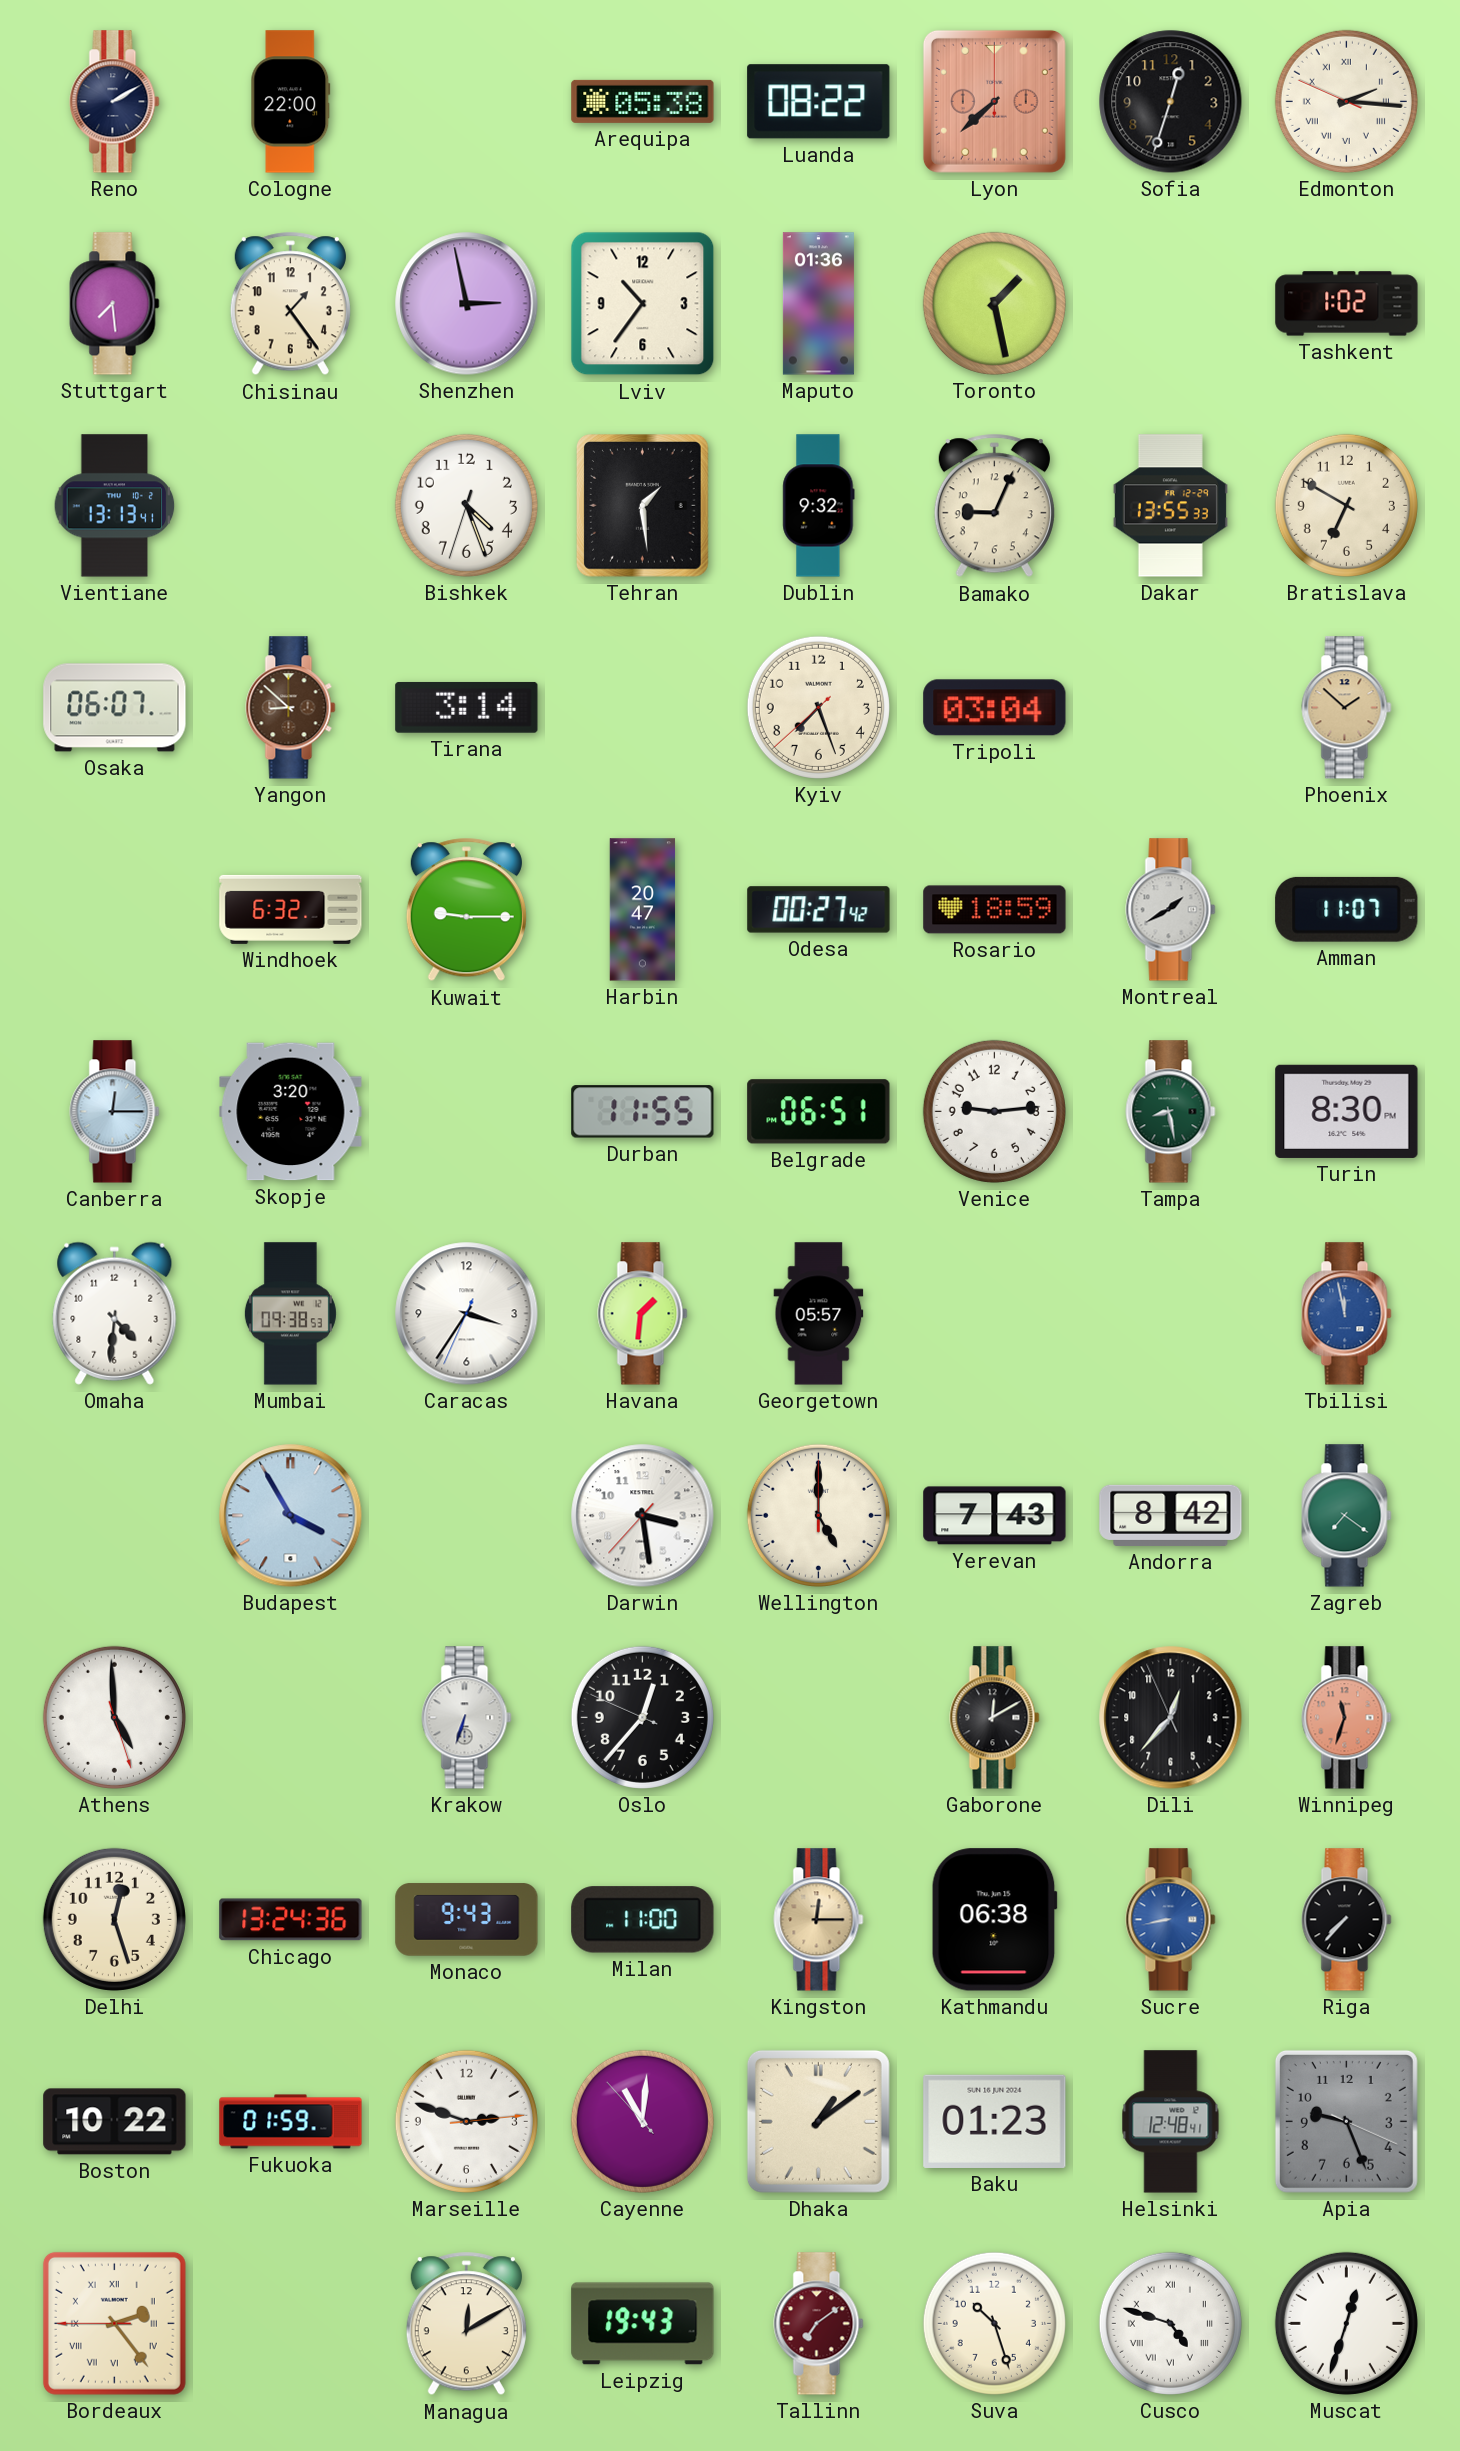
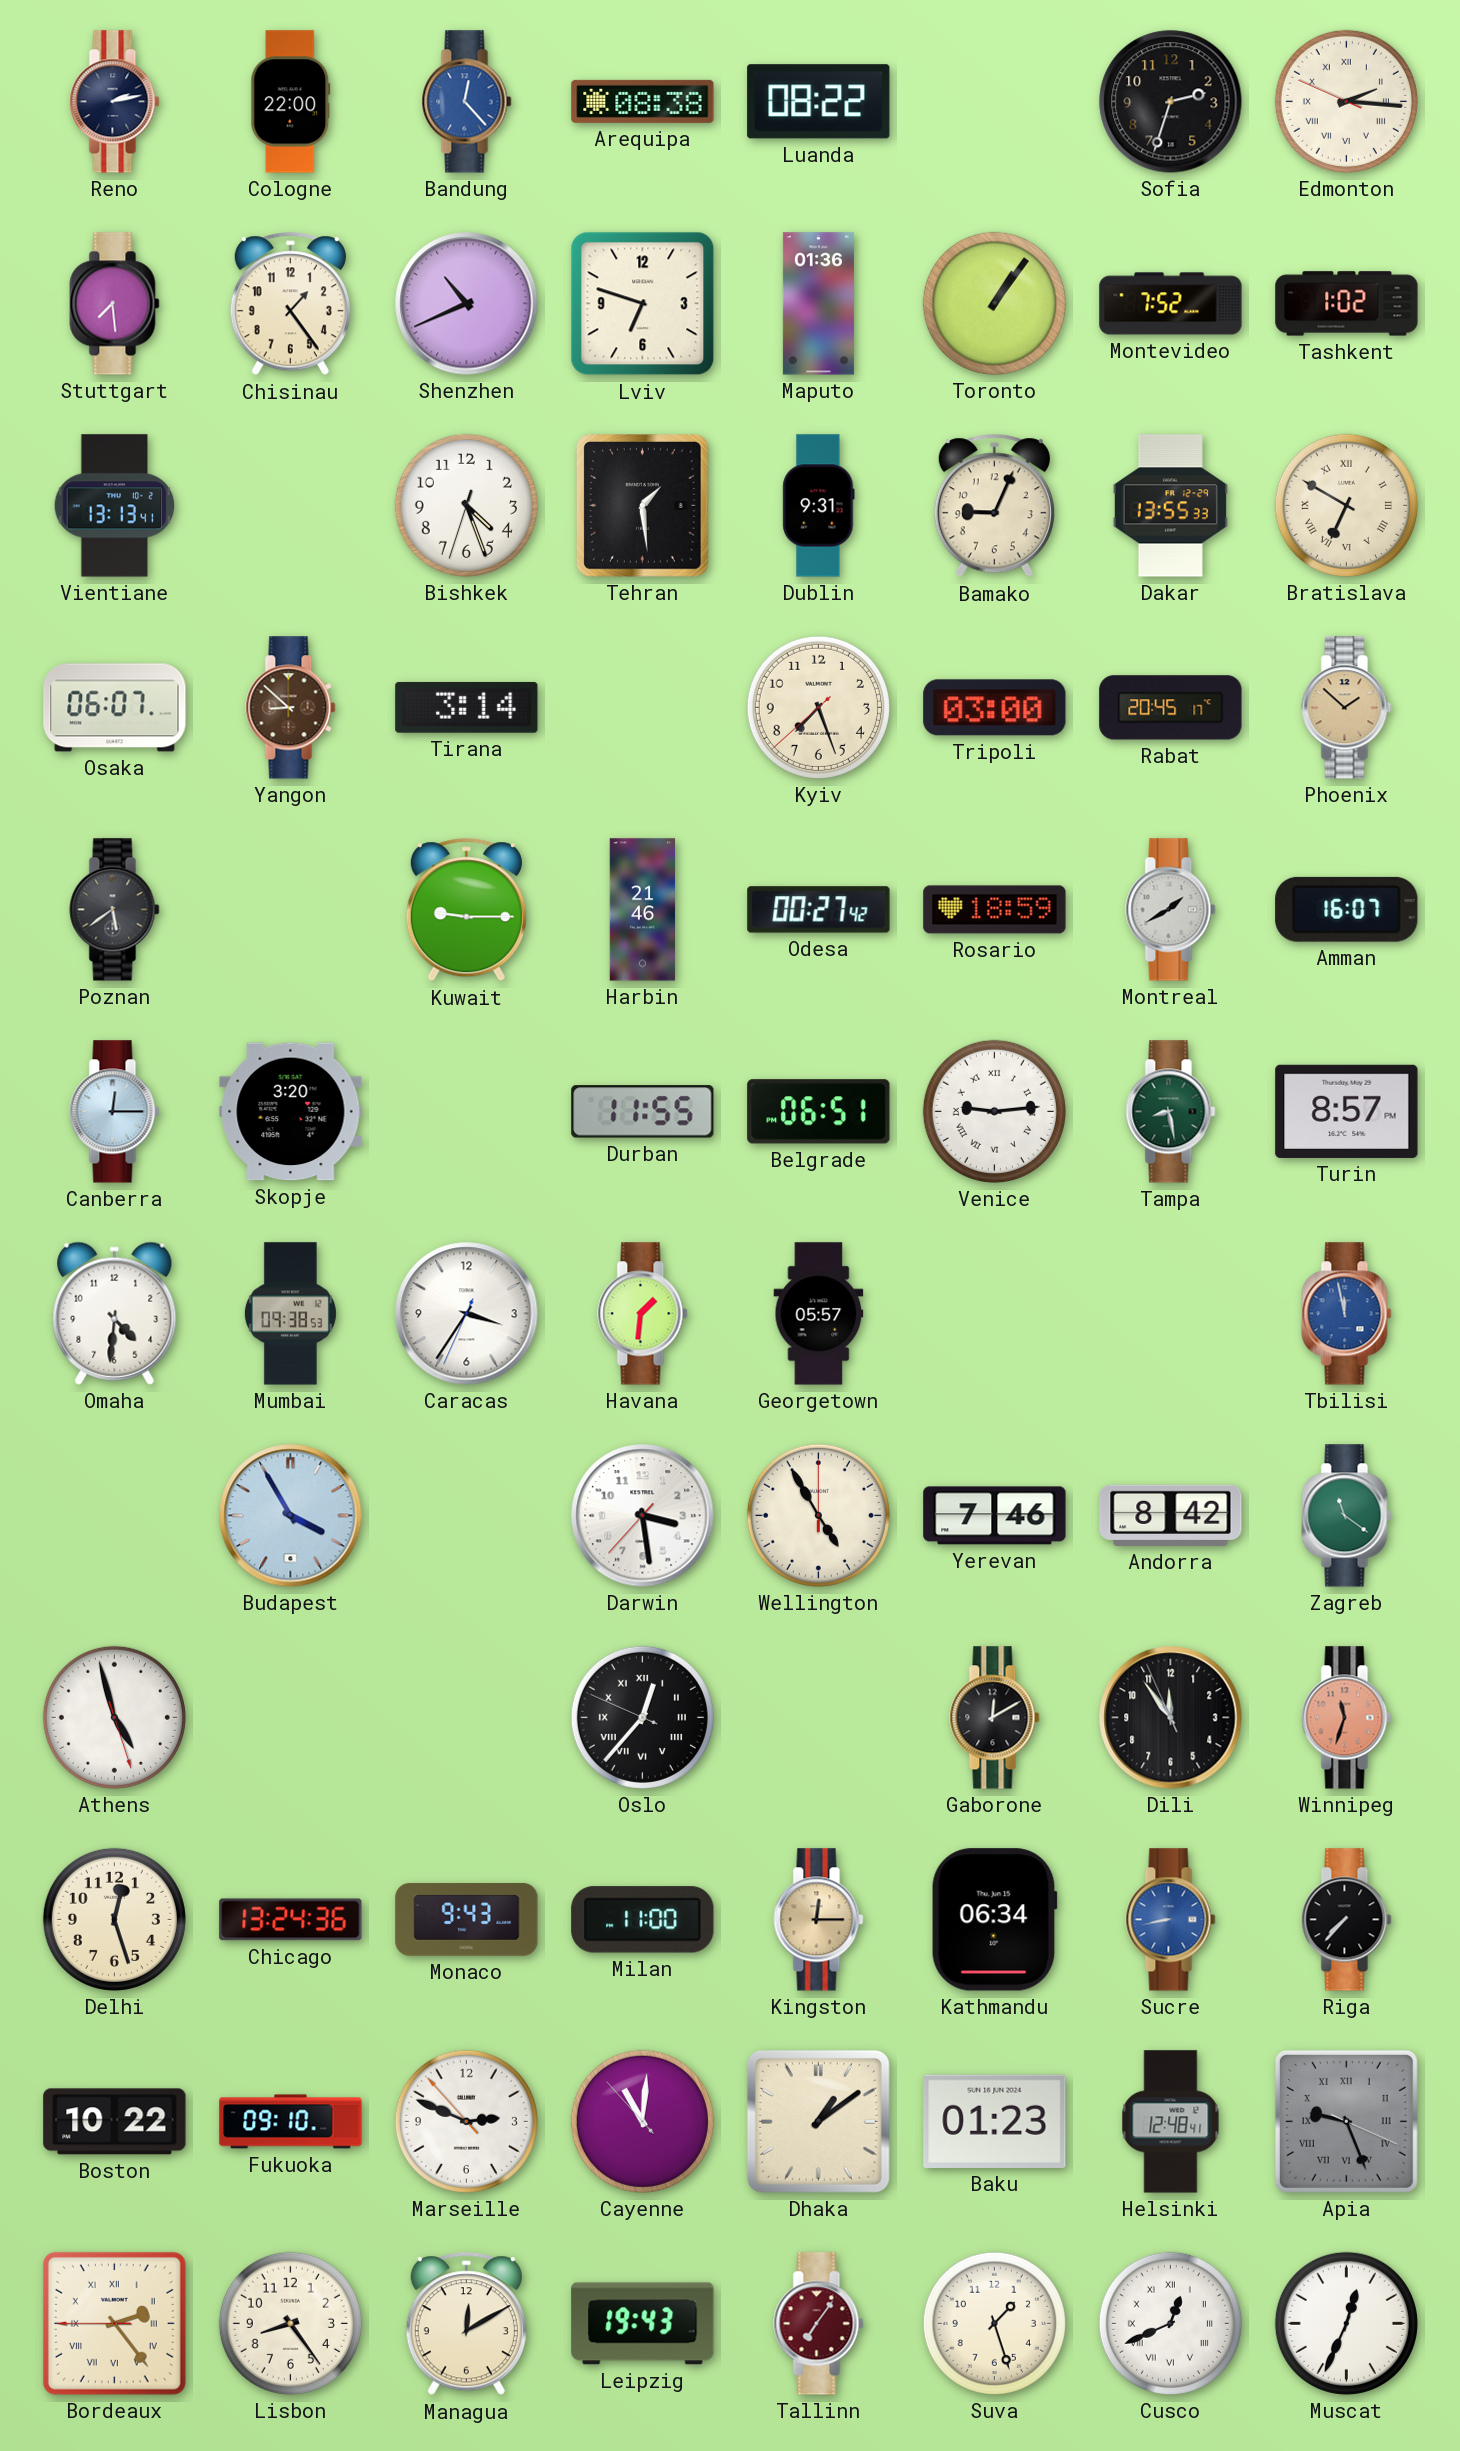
Reno: 2:10 -> 2:13
Bandung: none -> 12:23
Arequipa: 05:38 -> 08:38
Lyon: 7:38 -> none
Sofia: 12:33 -> 2:33
Shenzhen: 2:58 -> 10:41
Lviv: 10:36 -> 6:48
Toronto: 1:28 -> 1:06
Montevideo: none -> 7:52
Dublin: 9:32 -> 9:31
Bratislava numerals: Arabic -> Roman
Tripoli: 03:04 -> 03:00
Rabat: none -> 20:45
Poznan: none -> 5:39
Windhoek: 6:32 -> none
Harbin: 20:47 -> 21:46
Amman: 11:07 -> 16:07
Venice numerals: Arabic -> Roman
Turin: 8:30 -> 8:57
Wellington: 5:00 -> 4:55
Yerevan: 7:43 -> 7:46
Zagreb: 7:21 -> 11:21
Athens: 4:59 -> 4:57
Krakow: 6:33 -> none
Oslo numerals: Arabic -> Roman
Dili: 12:36 -> 11:53
Kathmandu: 06:38 -> 06:34
Fukuoka: 01:59 -> 09:10
Marseille: 2:48:14 -> 2:48:53
Apia numerals: Arabic -> Roman
Lisbon: none -> 8:24
Tallinn: 7:09 -> 7:06
Suva: 10:27 -> 1:27
Cusco: 4:48 -> 12:41
Muscat: 12:33 -> 12:34
